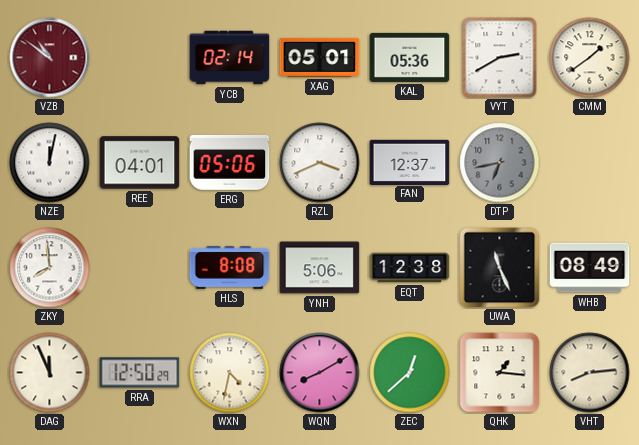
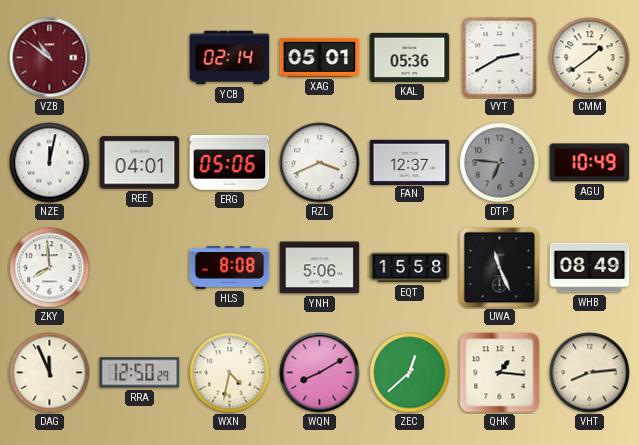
DTP: 6:43 -> 6:46
AGU: none -> 10:49
EQT: 12:38 -> 15:58
